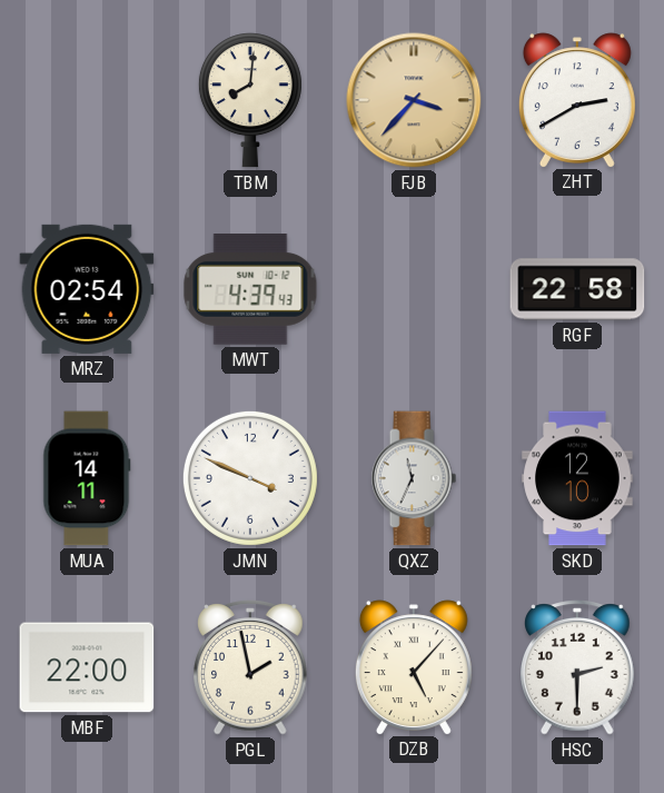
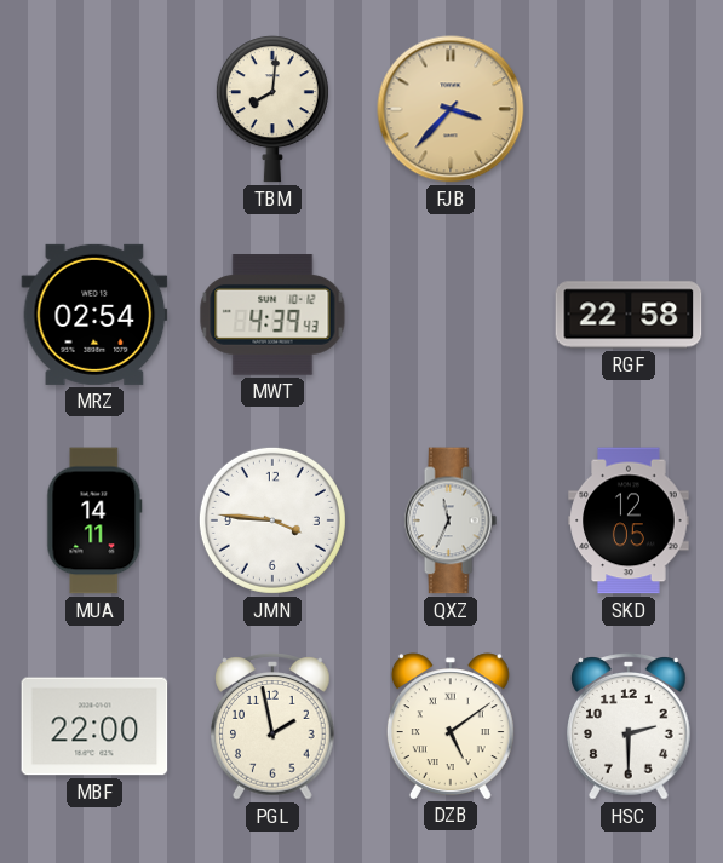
ZHT: 2:40 -> none
JMN: 3:49 -> 3:46
SKD: 12:10 -> 12:05
DZB: 5:07 -> 5:09
